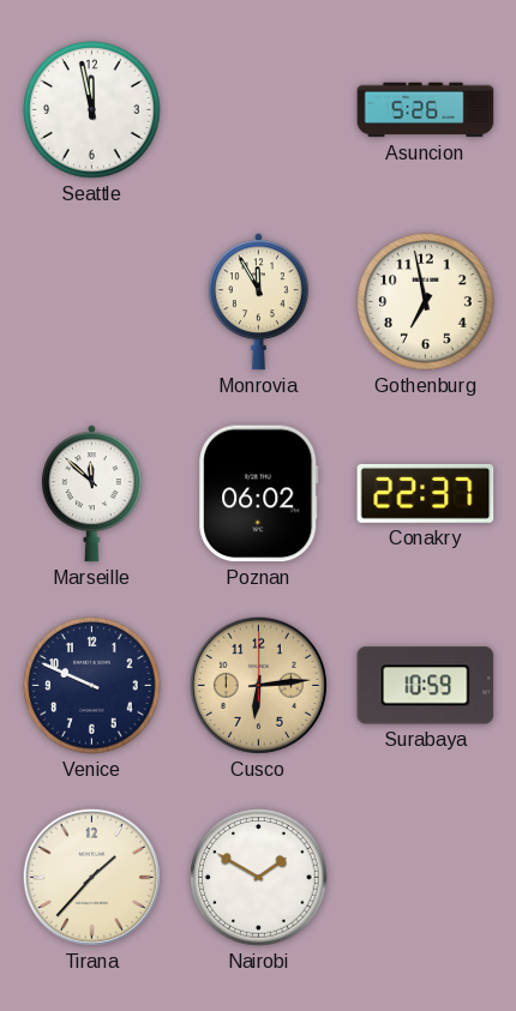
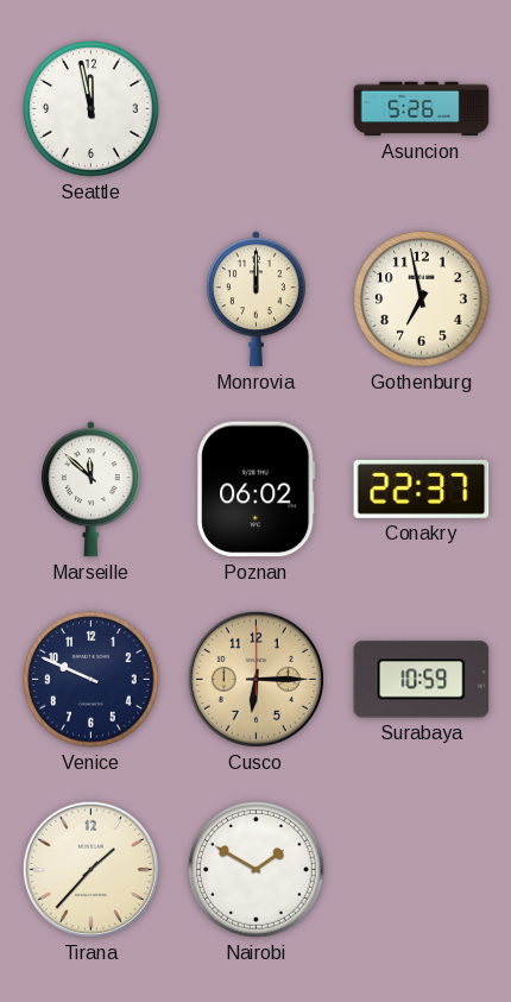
Monrovia: 11:55 -> 12:00
Cusco: 6:14 -> 6:15
